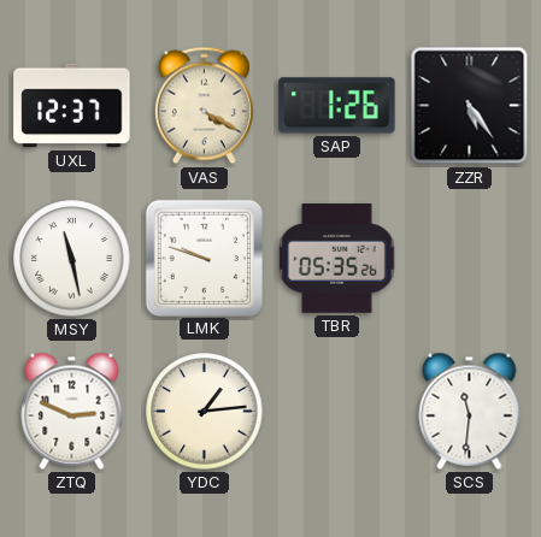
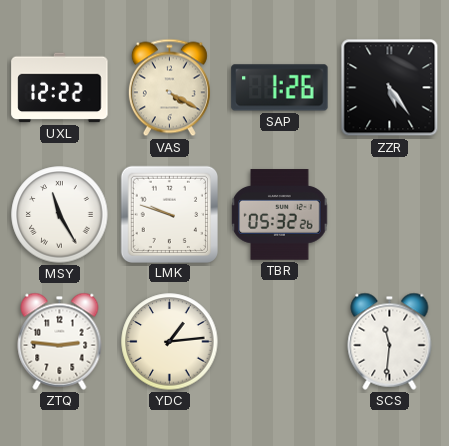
UXL: 12:37 -> 12:22
MSY: 11:28 -> 11:25
TBR: 05:35 -> 05:32
ZTQ: 2:49 -> 2:46
